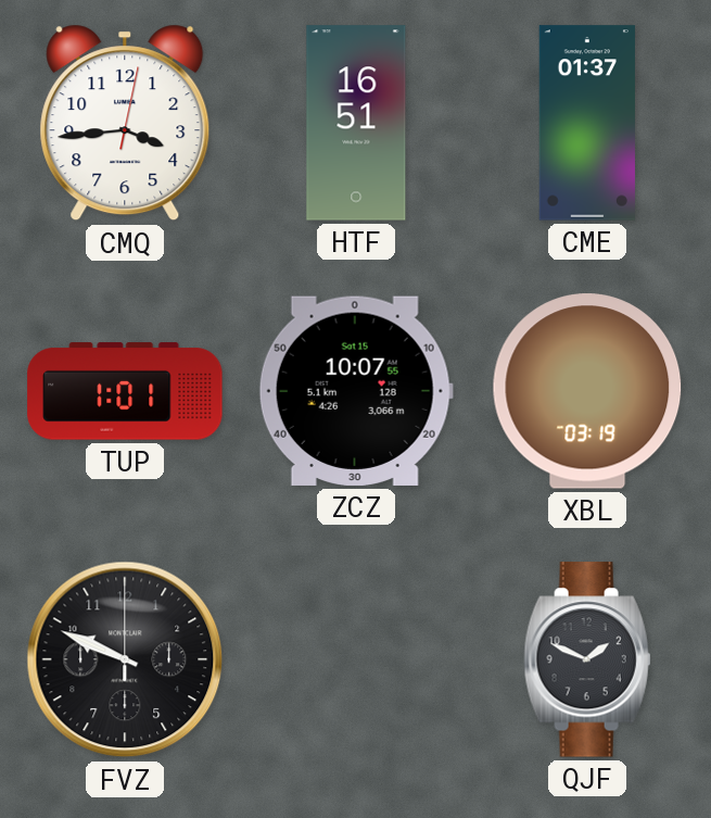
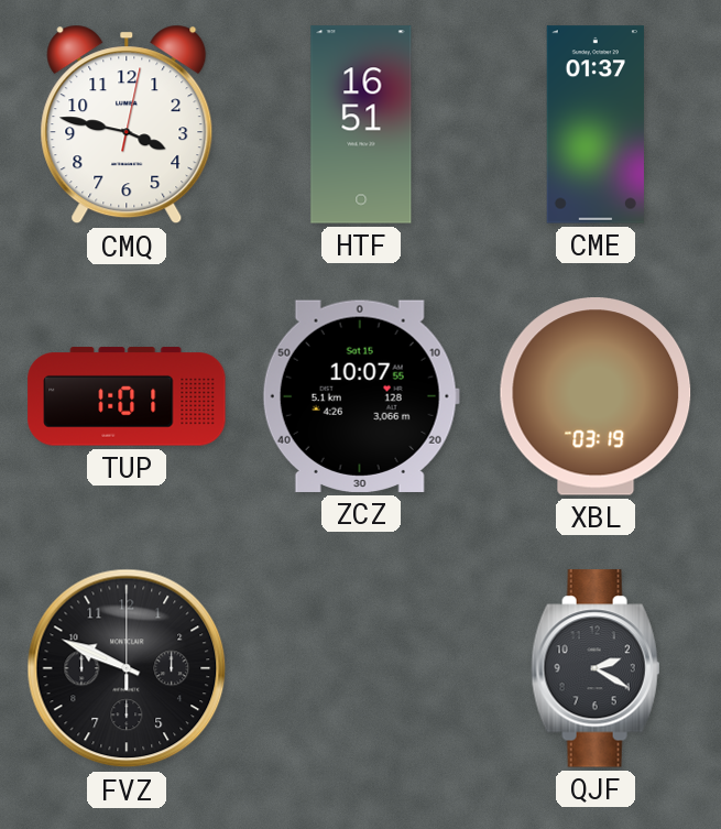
CMQ: 3:44 -> 3:47
QJF: 1:49 -> 2:20
